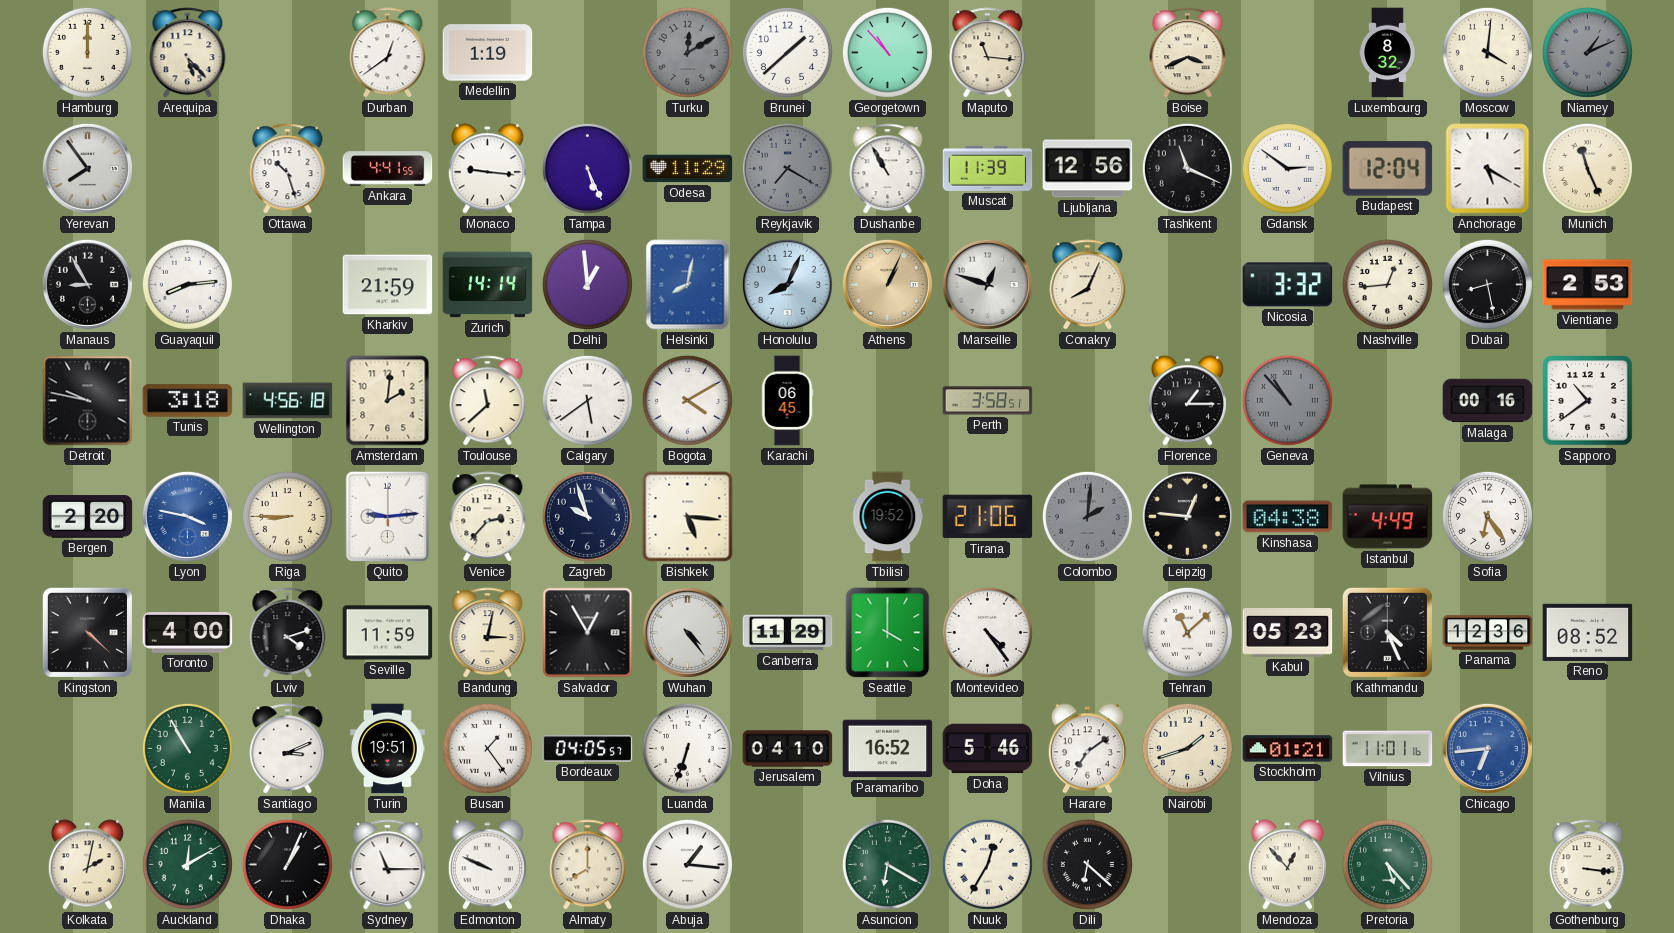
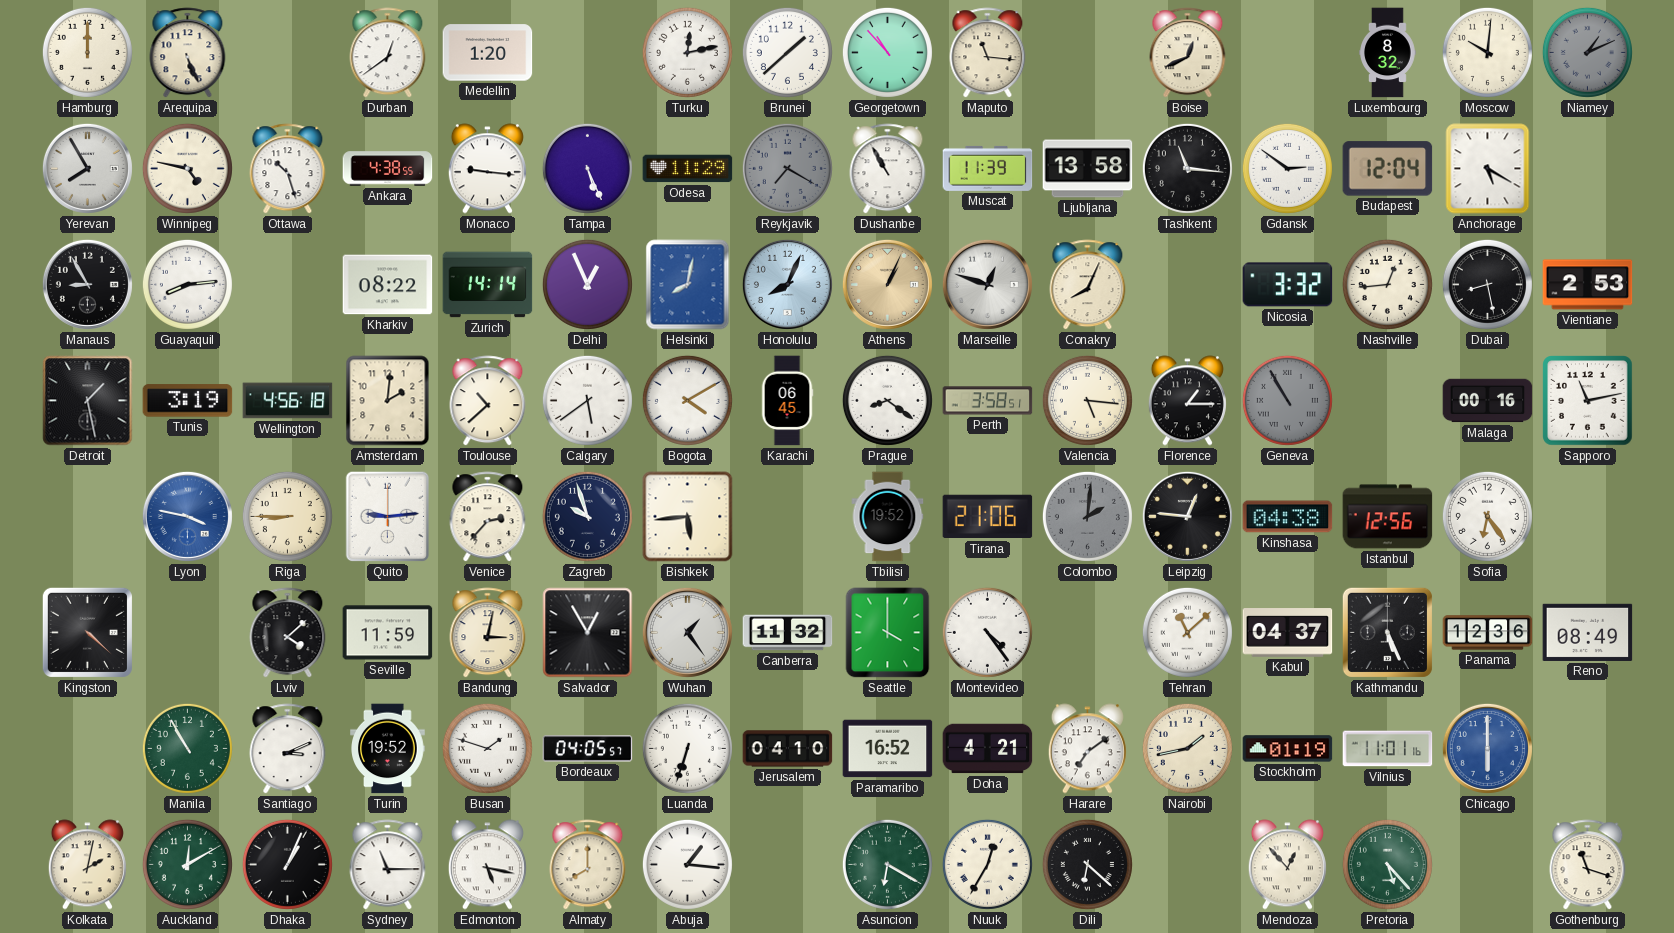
Arequipa: 5:23 -> 5:26
Medellin: 1:19 -> 1:20
Turku: 12:10 -> 12:13
Turku dial: grey -> white
Boise: 3:41 -> 12:41
Moscow: 4:01 -> 10:01
Yerevan: 7:54 -> 7:55
Winnipeg: none -> 4:47
Ankara: 4:41 -> 4:38
Ljubljana: 12:56 -> 13:58
Tashkent: 11:19 -> 11:16
Munich: 11:26 -> none
Kharkiv: 21:59 -> 08:22
Delhi: 12:59 -> 12:56
Detroit: 9:47 -> 1:28
Tunis: 3:18 -> 3:19
Toulouse: 11:38 -> 10:38
Prague: none -> 8:21
Valencia: none -> 5:16
Geneva: 10:53 -> 10:55
Sapporo: 10:39 -> 11:13
Bergen: 2:20 -> none
Bishkek: 5:16 -> 5:44
Istanbul: 4:49 -> 12:56
Toronto: 4:00 -> none
Lviv: 4:12 -> 4:08
Wuhan: 4:24 -> 1:24
Canberra: 11:29 -> 11:32
Kabul: 05:23 -> 04:37
Kathmandu: 4:26 -> 5:26
Reno: 08:52 -> 08:49
Turin: 19:51 -> 19:52
Busan: 1:24 -> 1:48
Doha: 5:46 -> 4:21
Nairobi: 1:42 -> 1:43
Stockholm: 01:21 -> 01:19
Chicago: 6:44 -> 6:00
Edmonton: 9:49 -> 5:17
Gothenburg: 3:16 -> 11:18
